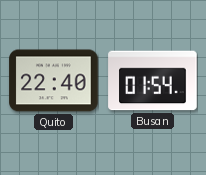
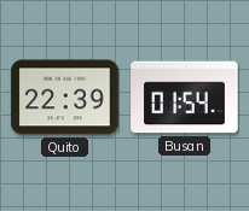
Quito: 22:40 -> 22:39
